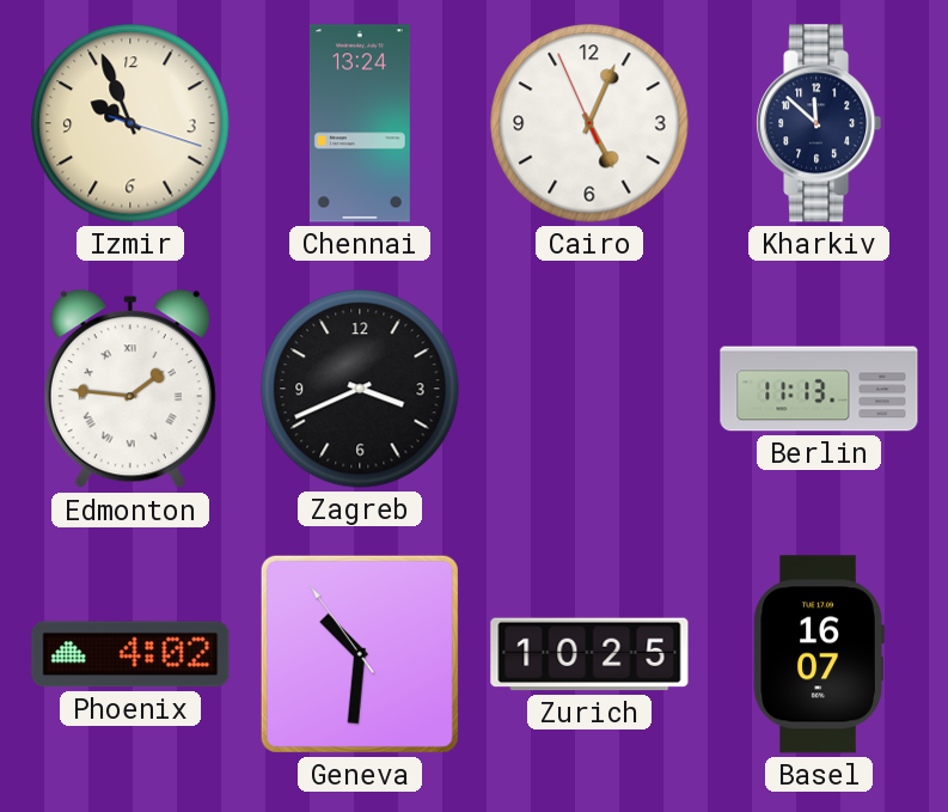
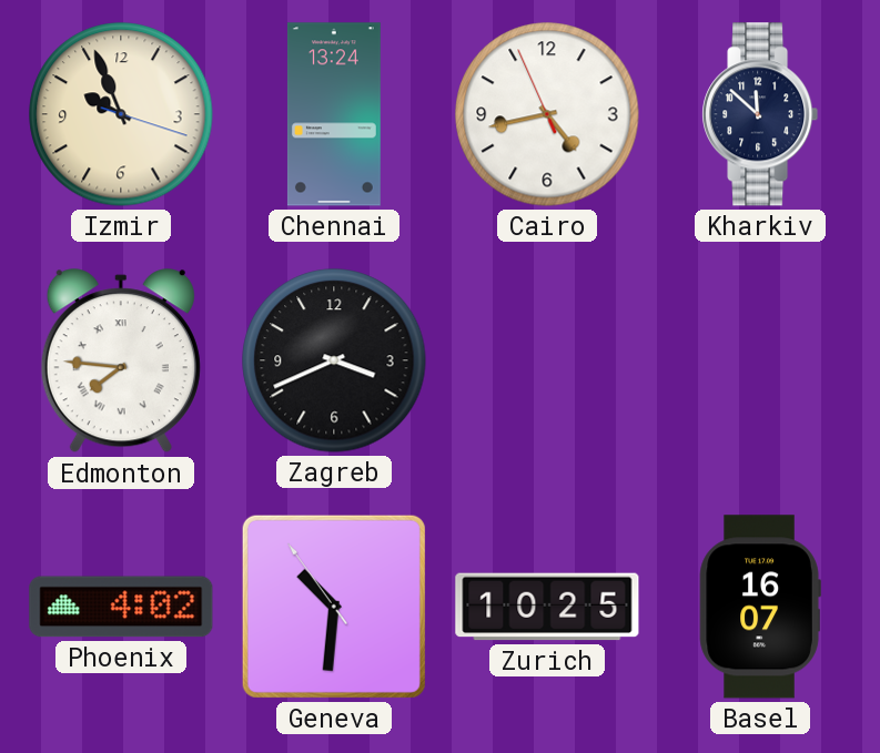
Cairo: 5:03 -> 4:42
Edmonton: 1:46 -> 7:46
Berlin: 11:13 -> none
